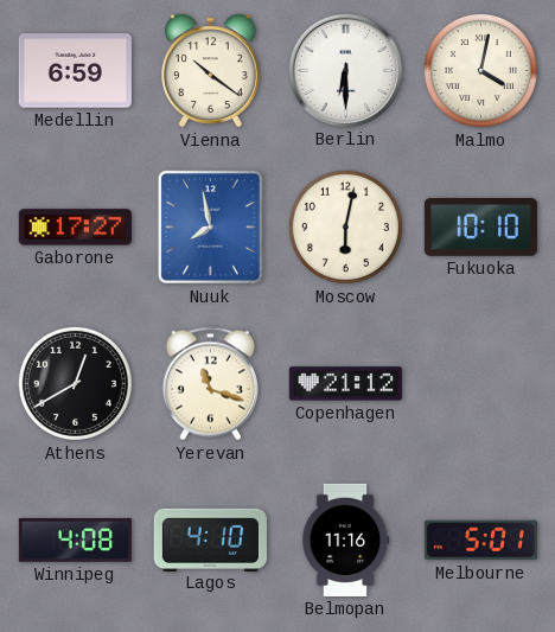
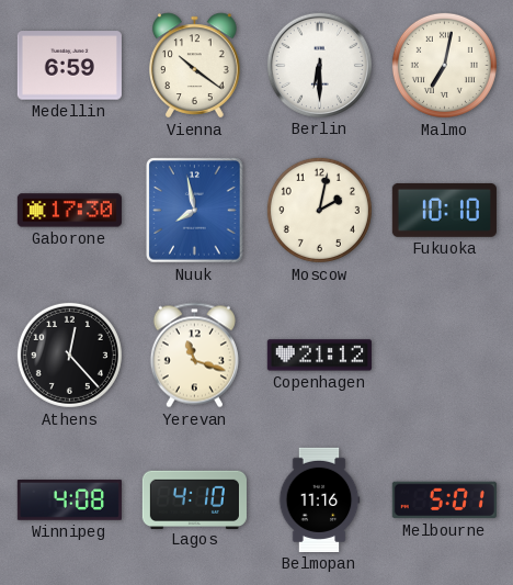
Malmo: 4:02 -> 7:02
Gaborone: 17:27 -> 17:30
Moscow: 6:02 -> 2:02
Athens: 12:40 -> 12:23
